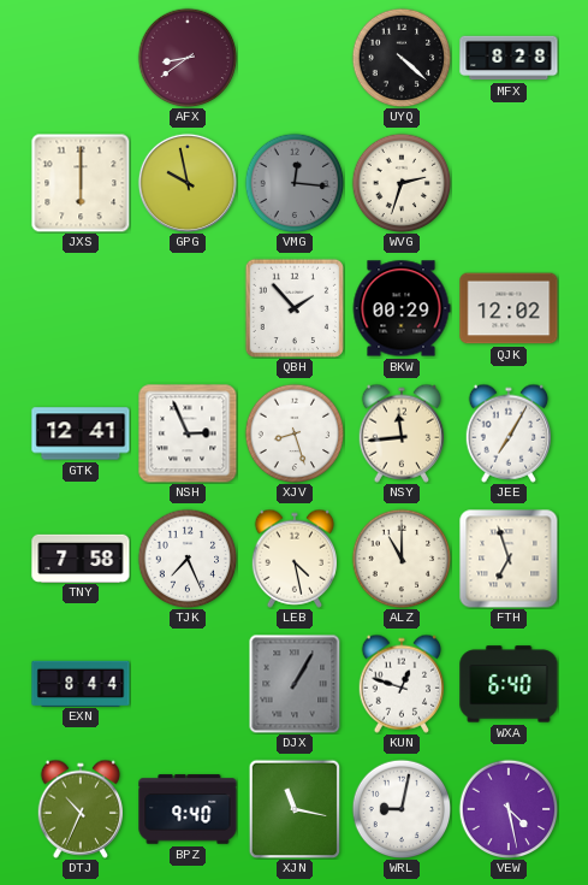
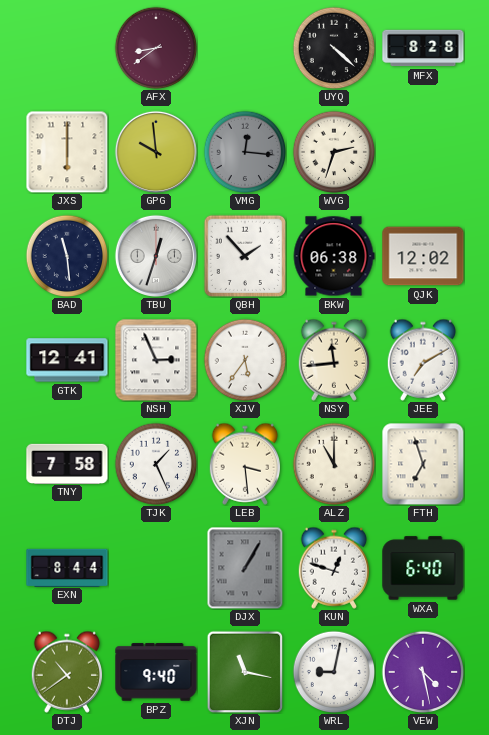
GPG: 9:58 -> 9:59
BAD: none -> 11:29
TBU: none -> 12:33
BKW: 00:29 -> 06:38
XJV: 8:27 -> 5:36
JEE: 7:05 -> 7:10
TJK: 7:26 -> 1:26
LEB: 4:28 -> 3:29
DTJ: 10:34 -> 10:39
